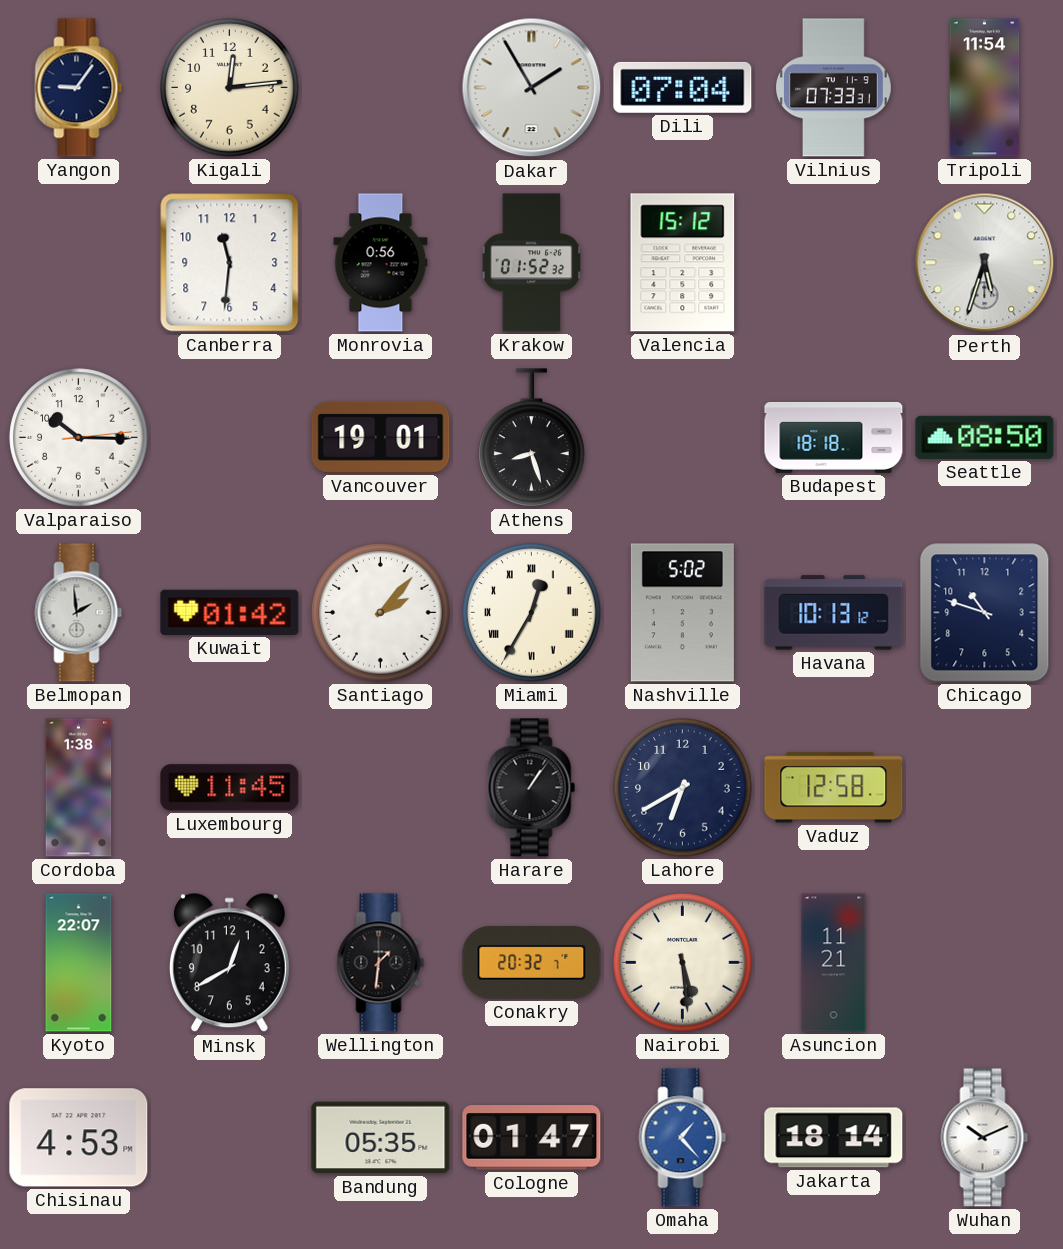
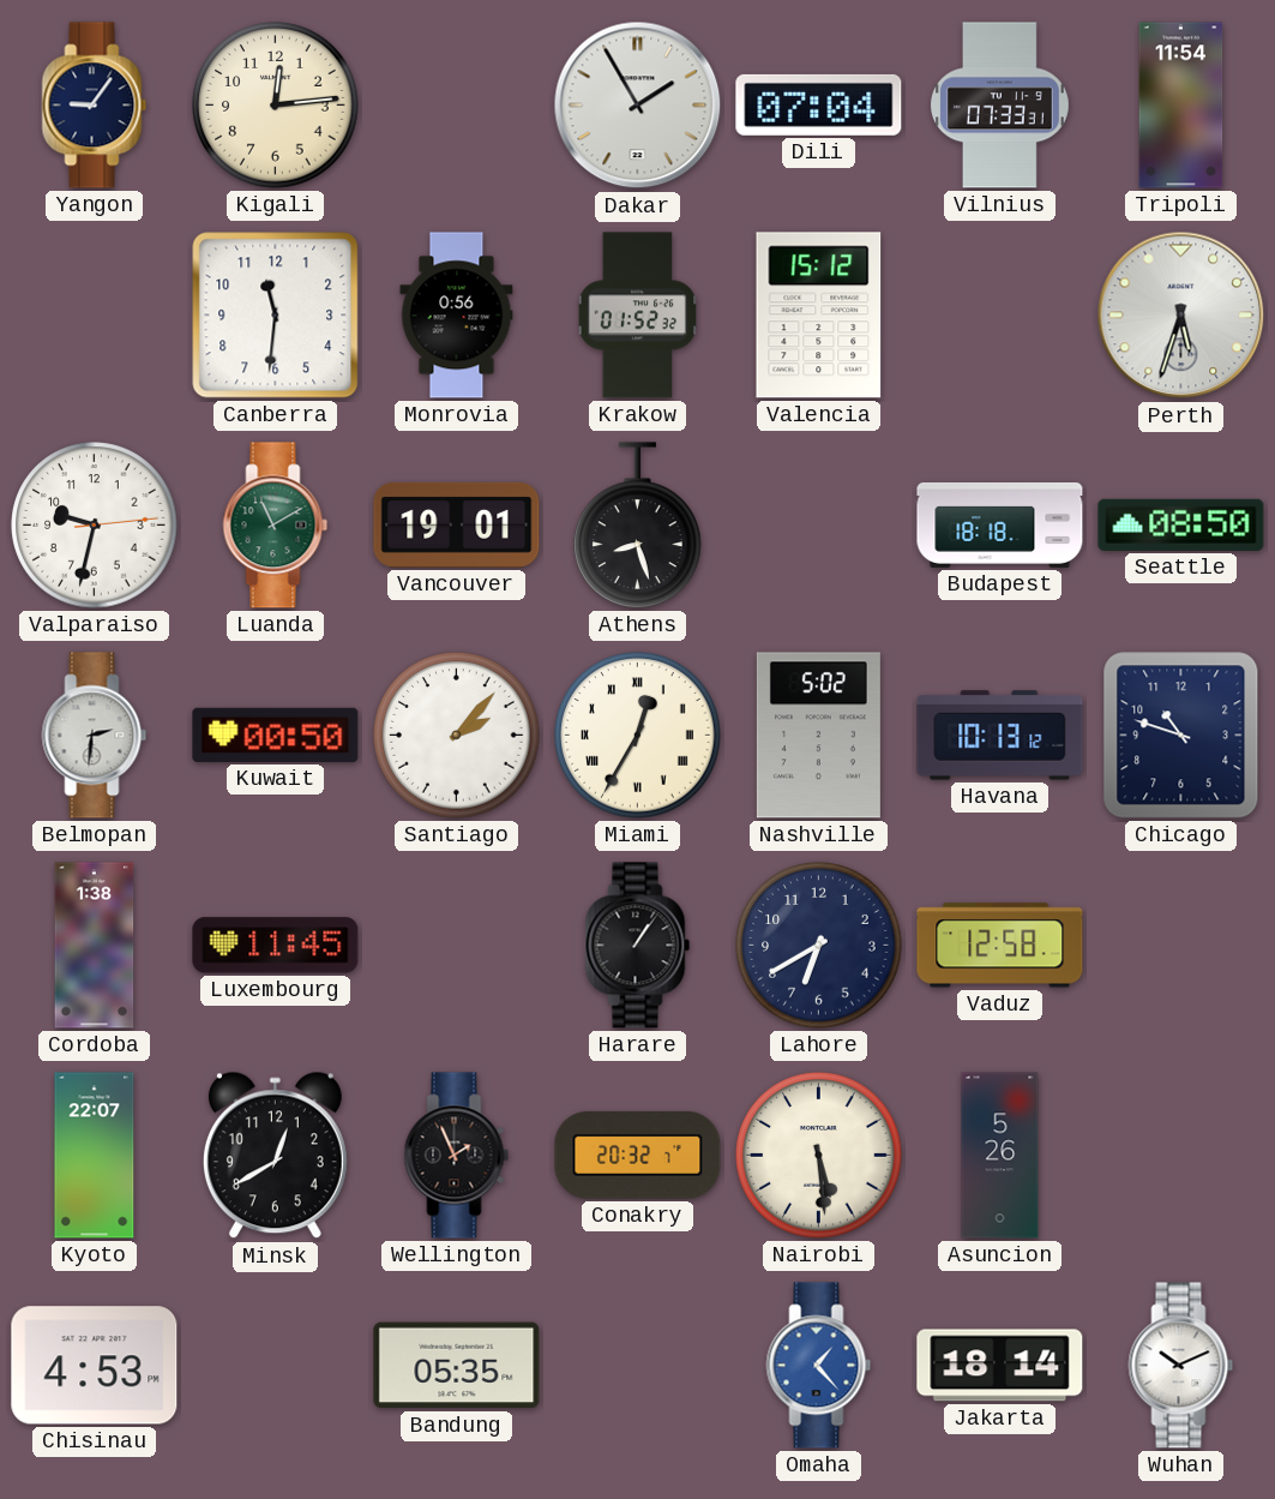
Valparaiso: 10:15 -> 9:32
Luanda: none -> 11:10
Belmopan: 1:59 -> 2:31
Kuwait: 01:42 -> 00:50
Wellington: 1:31 -> 1:56
Asuncion: 11:21 -> 5:26
Cologne: 01:47 -> none
